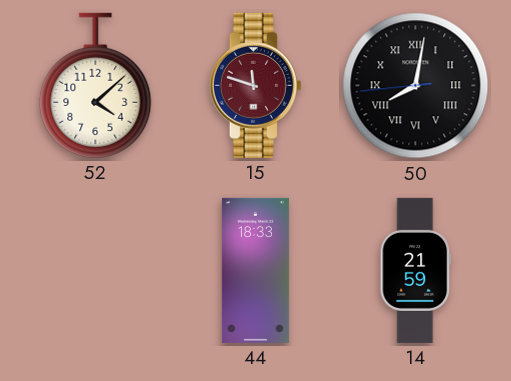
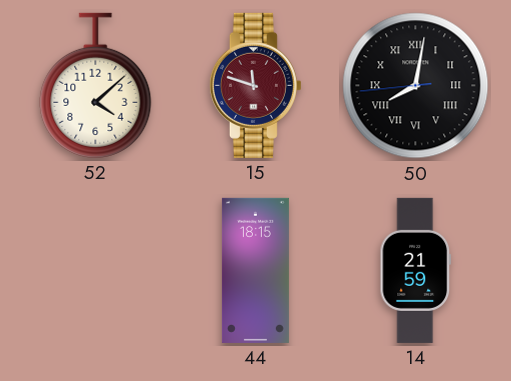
44: 18:33 -> 18:15
